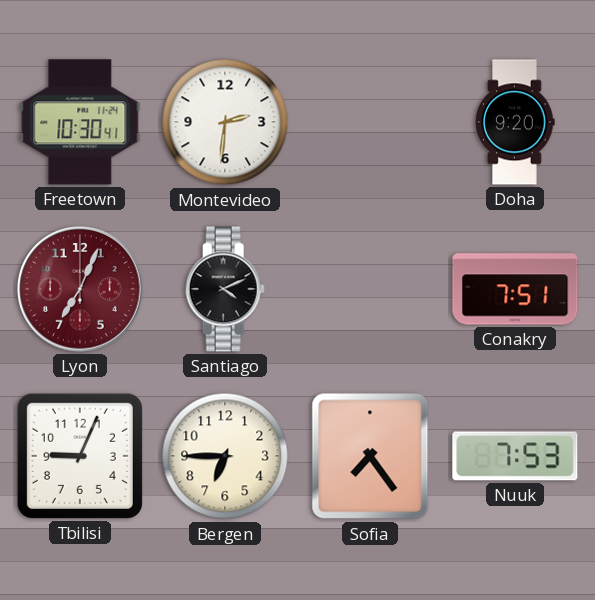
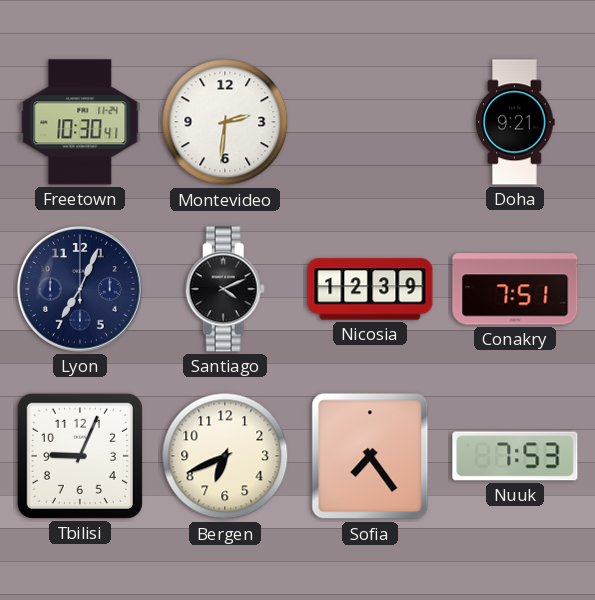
Doha: 9:20 -> 9:21
Lyon dial: burgundy -> navy
Nicosia: none -> 12:39
Bergen: 6:45 -> 6:41
